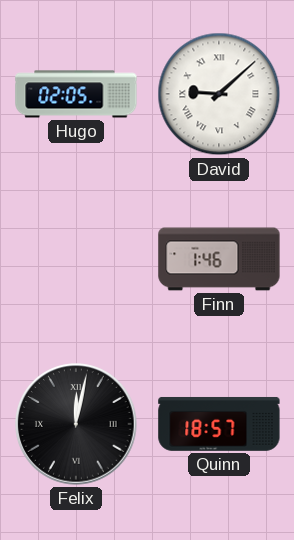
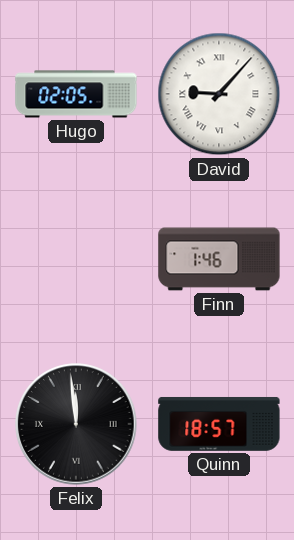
David: 9:08 -> 9:07
Felix: 12:02 -> 11:59
